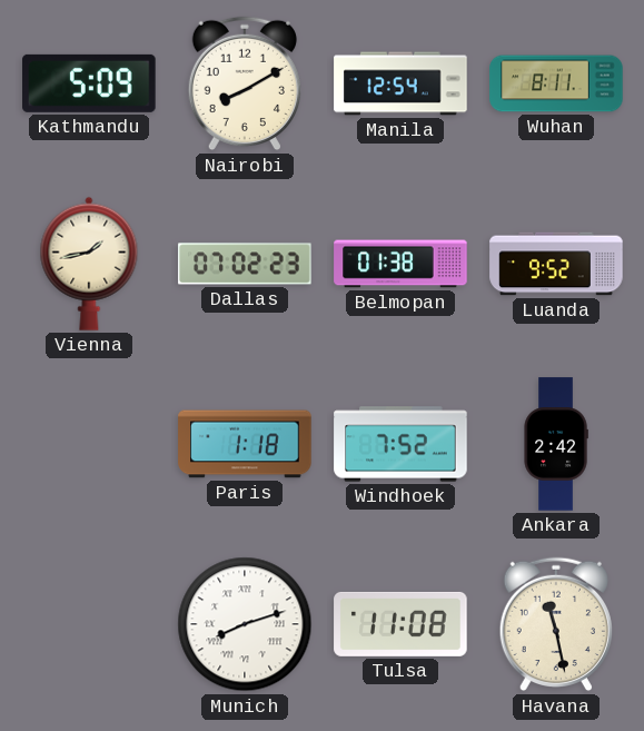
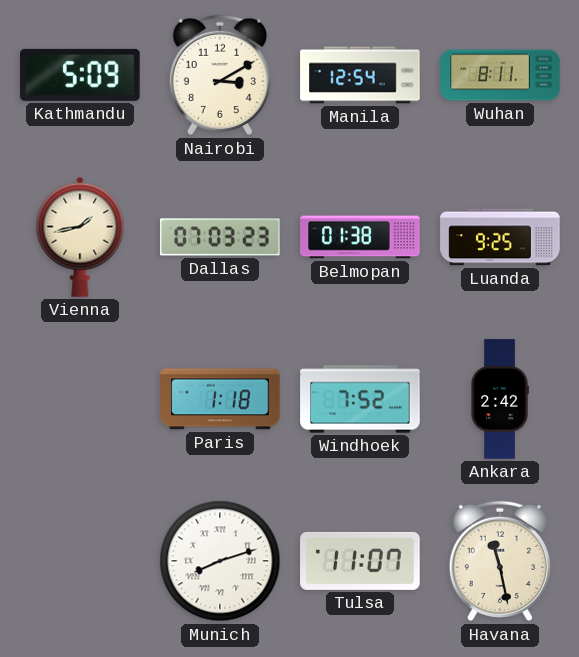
Nairobi: 8:10 -> 3:10
Dallas: 07:02 -> 07:03
Luanda: 9:52 -> 9:25
Tulsa: 11:08 -> 11:07
